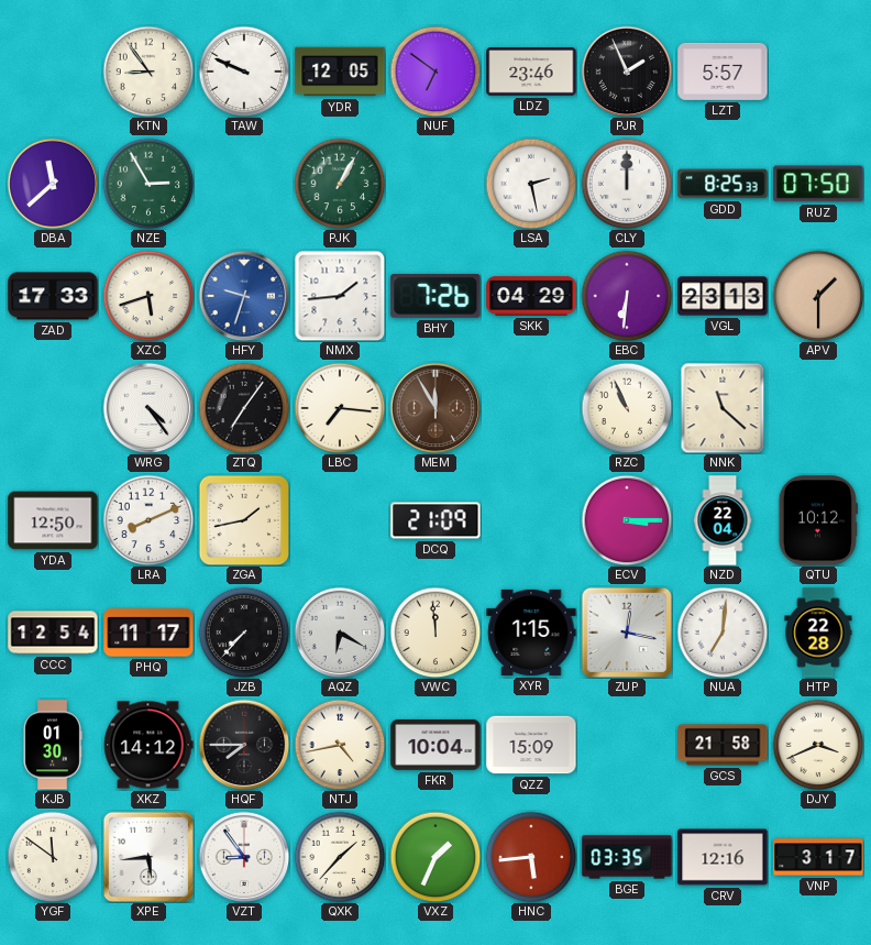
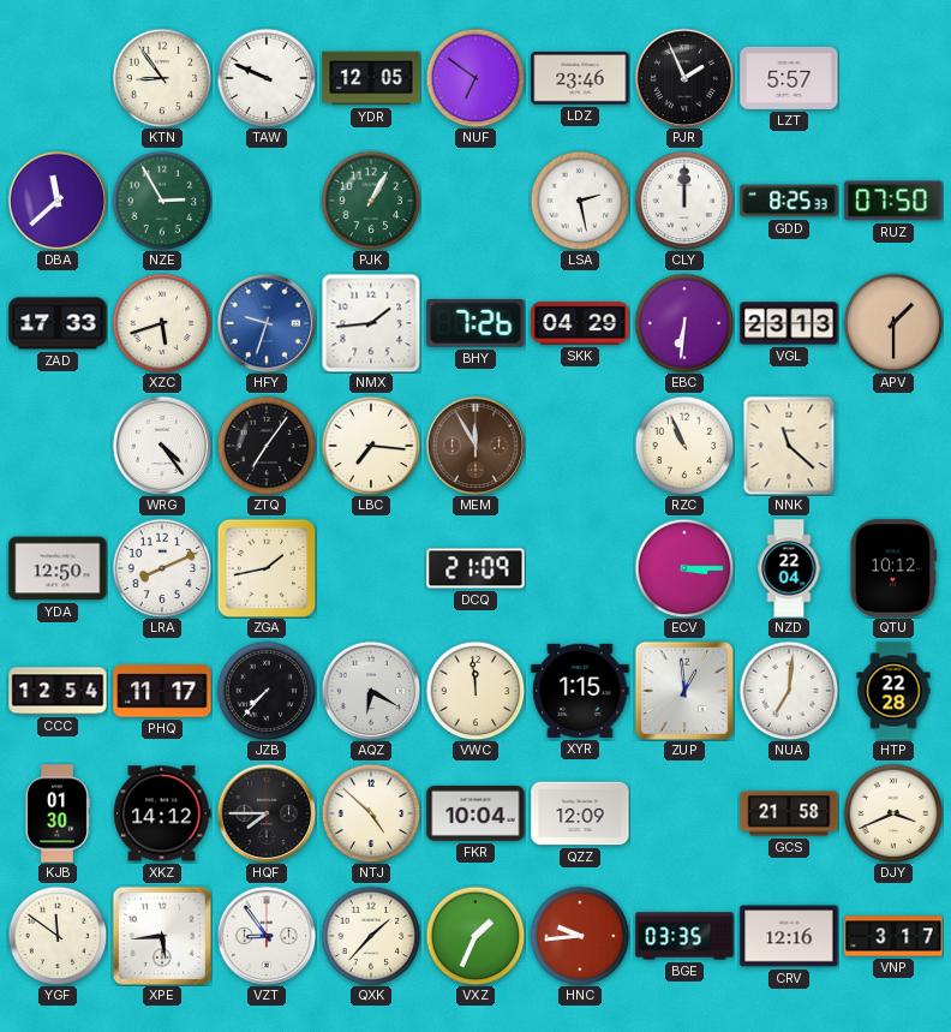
ZUP: 12:17 -> 12:59
NTJ: 4:43 -> 4:52
QZZ: 15:09 -> 12:09
HNC: 5:44 -> 9:44
